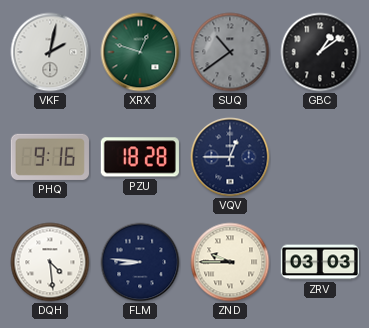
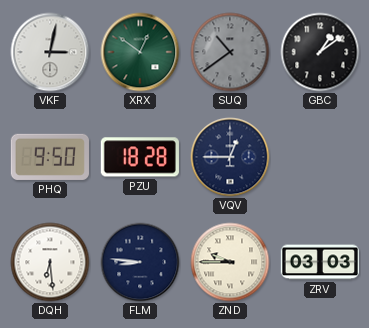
VKF: 2:02 -> 3:02
XRX: 12:48 -> 12:51
PHQ: 9:16 -> 9:50
DQH: 4:29 -> 6:29
